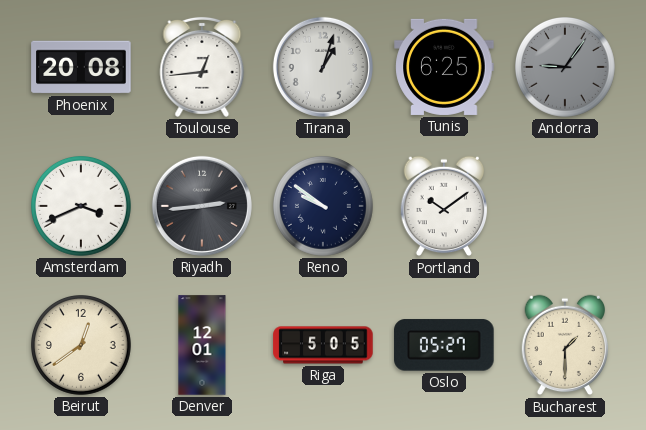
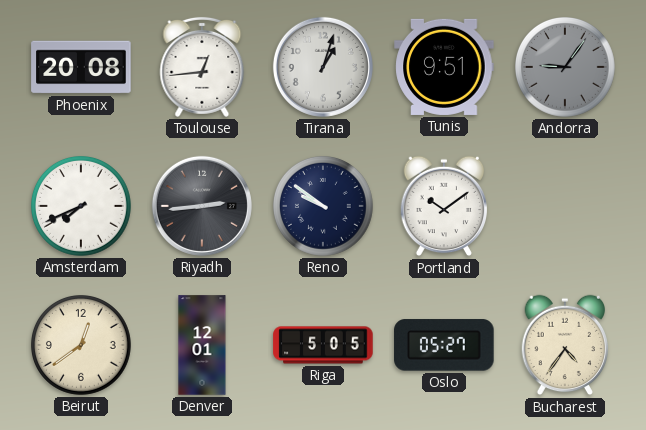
Tunis: 6:25 -> 9:51
Amsterdam: 3:41 -> 7:41
Bucharest: 1:30 -> 4:36
